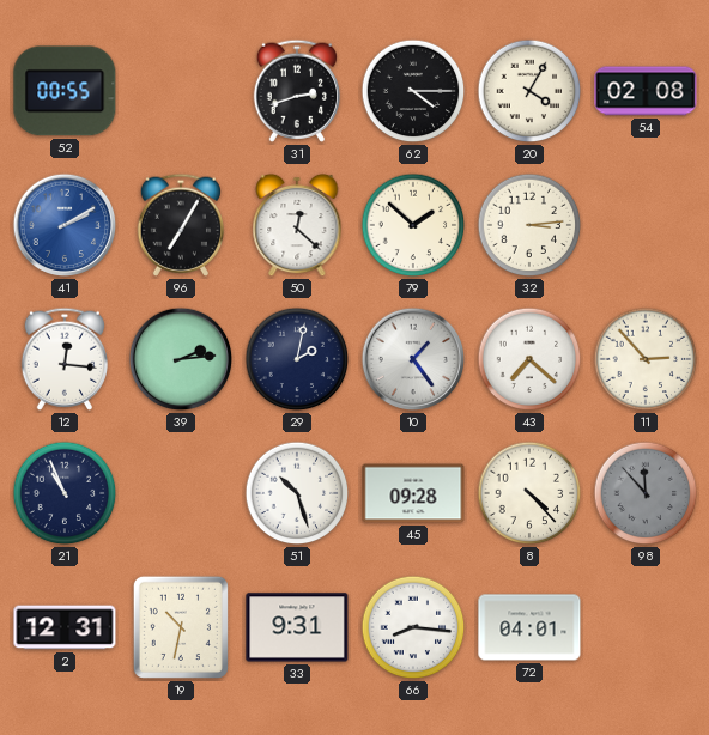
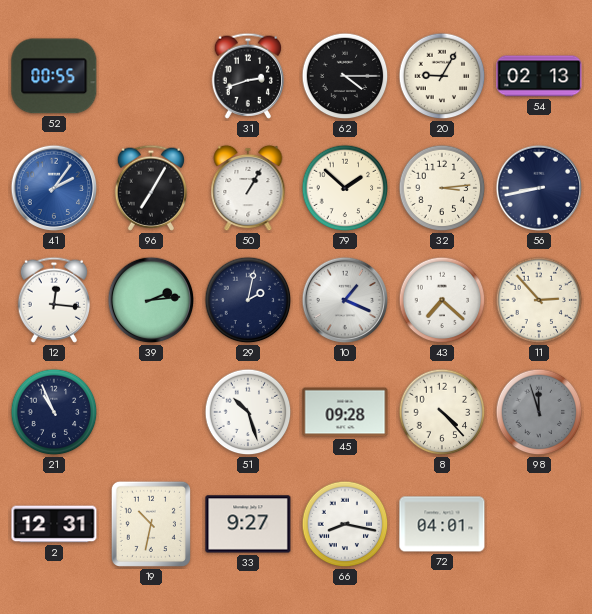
20: 4:05 -> 9:05
54: 02:08 -> 02:13
41: 2:10 -> 2:06
50: 12:22 -> 1:05
56: none -> 8:43
10: 1:24 -> 1:19
98: 11:53 -> 11:57
33: 9:31 -> 9:27
66: 8:16 -> 8:17
